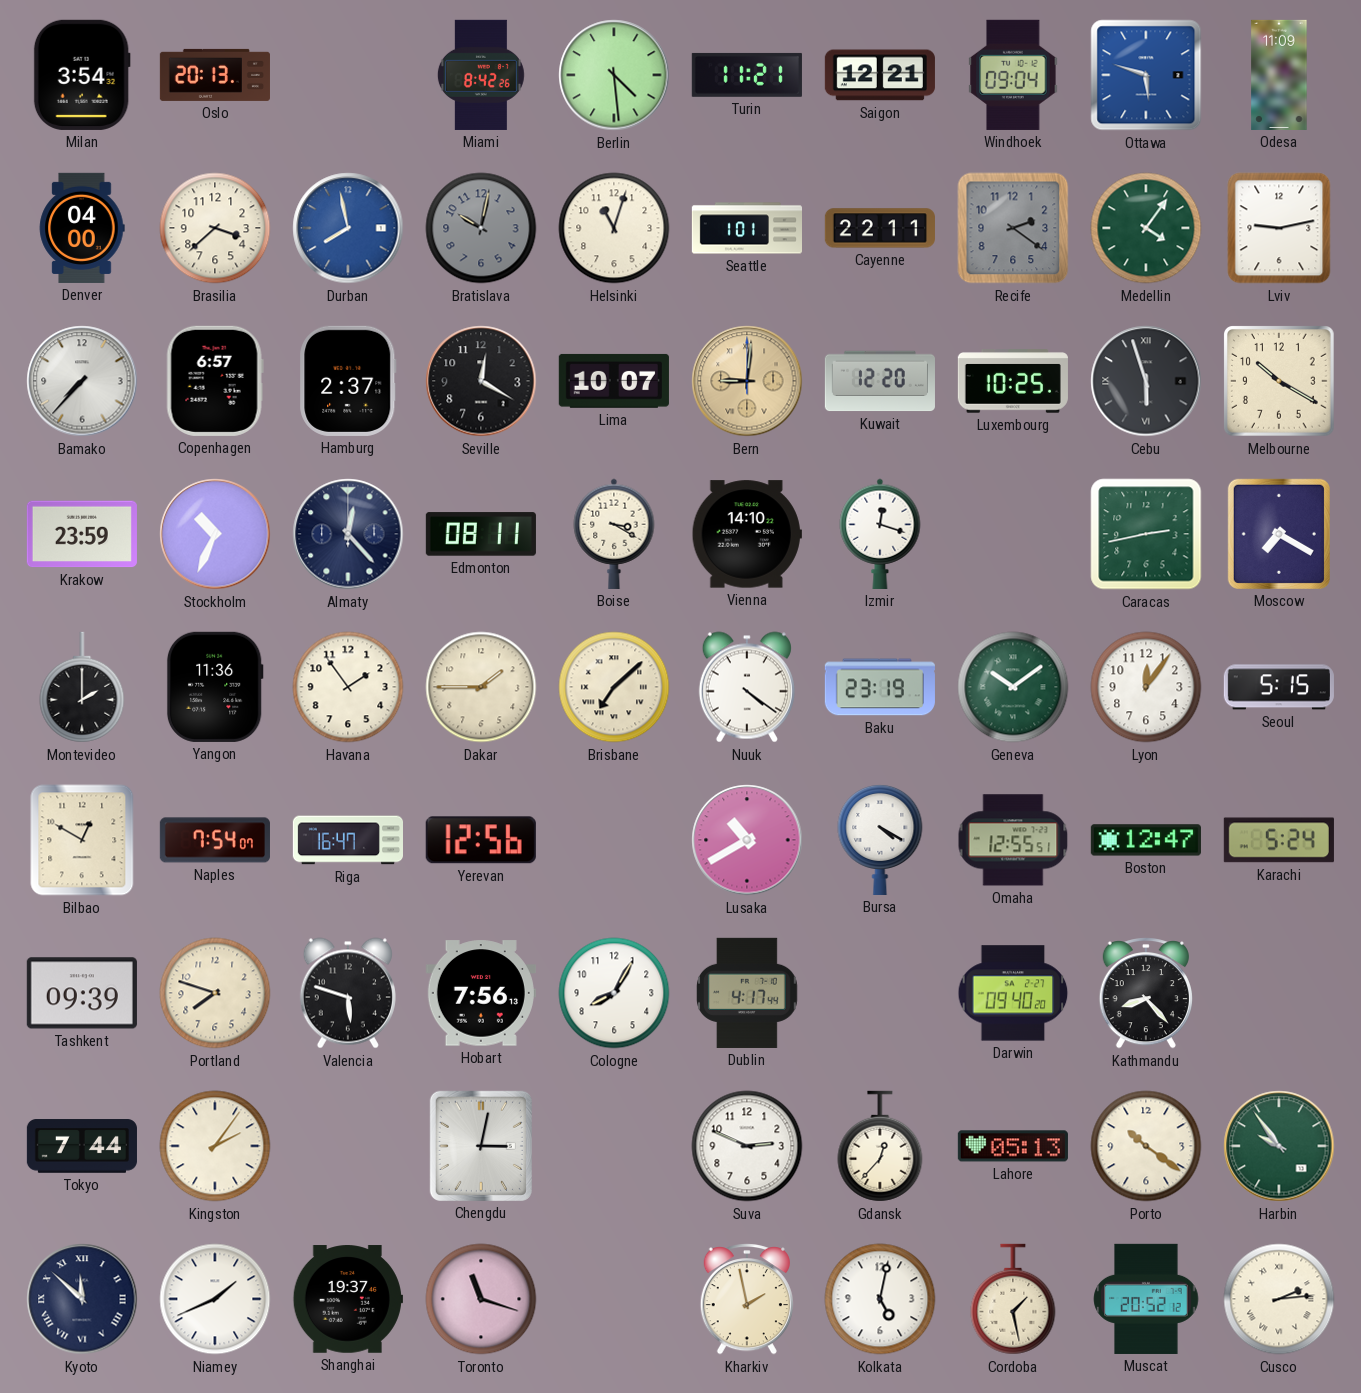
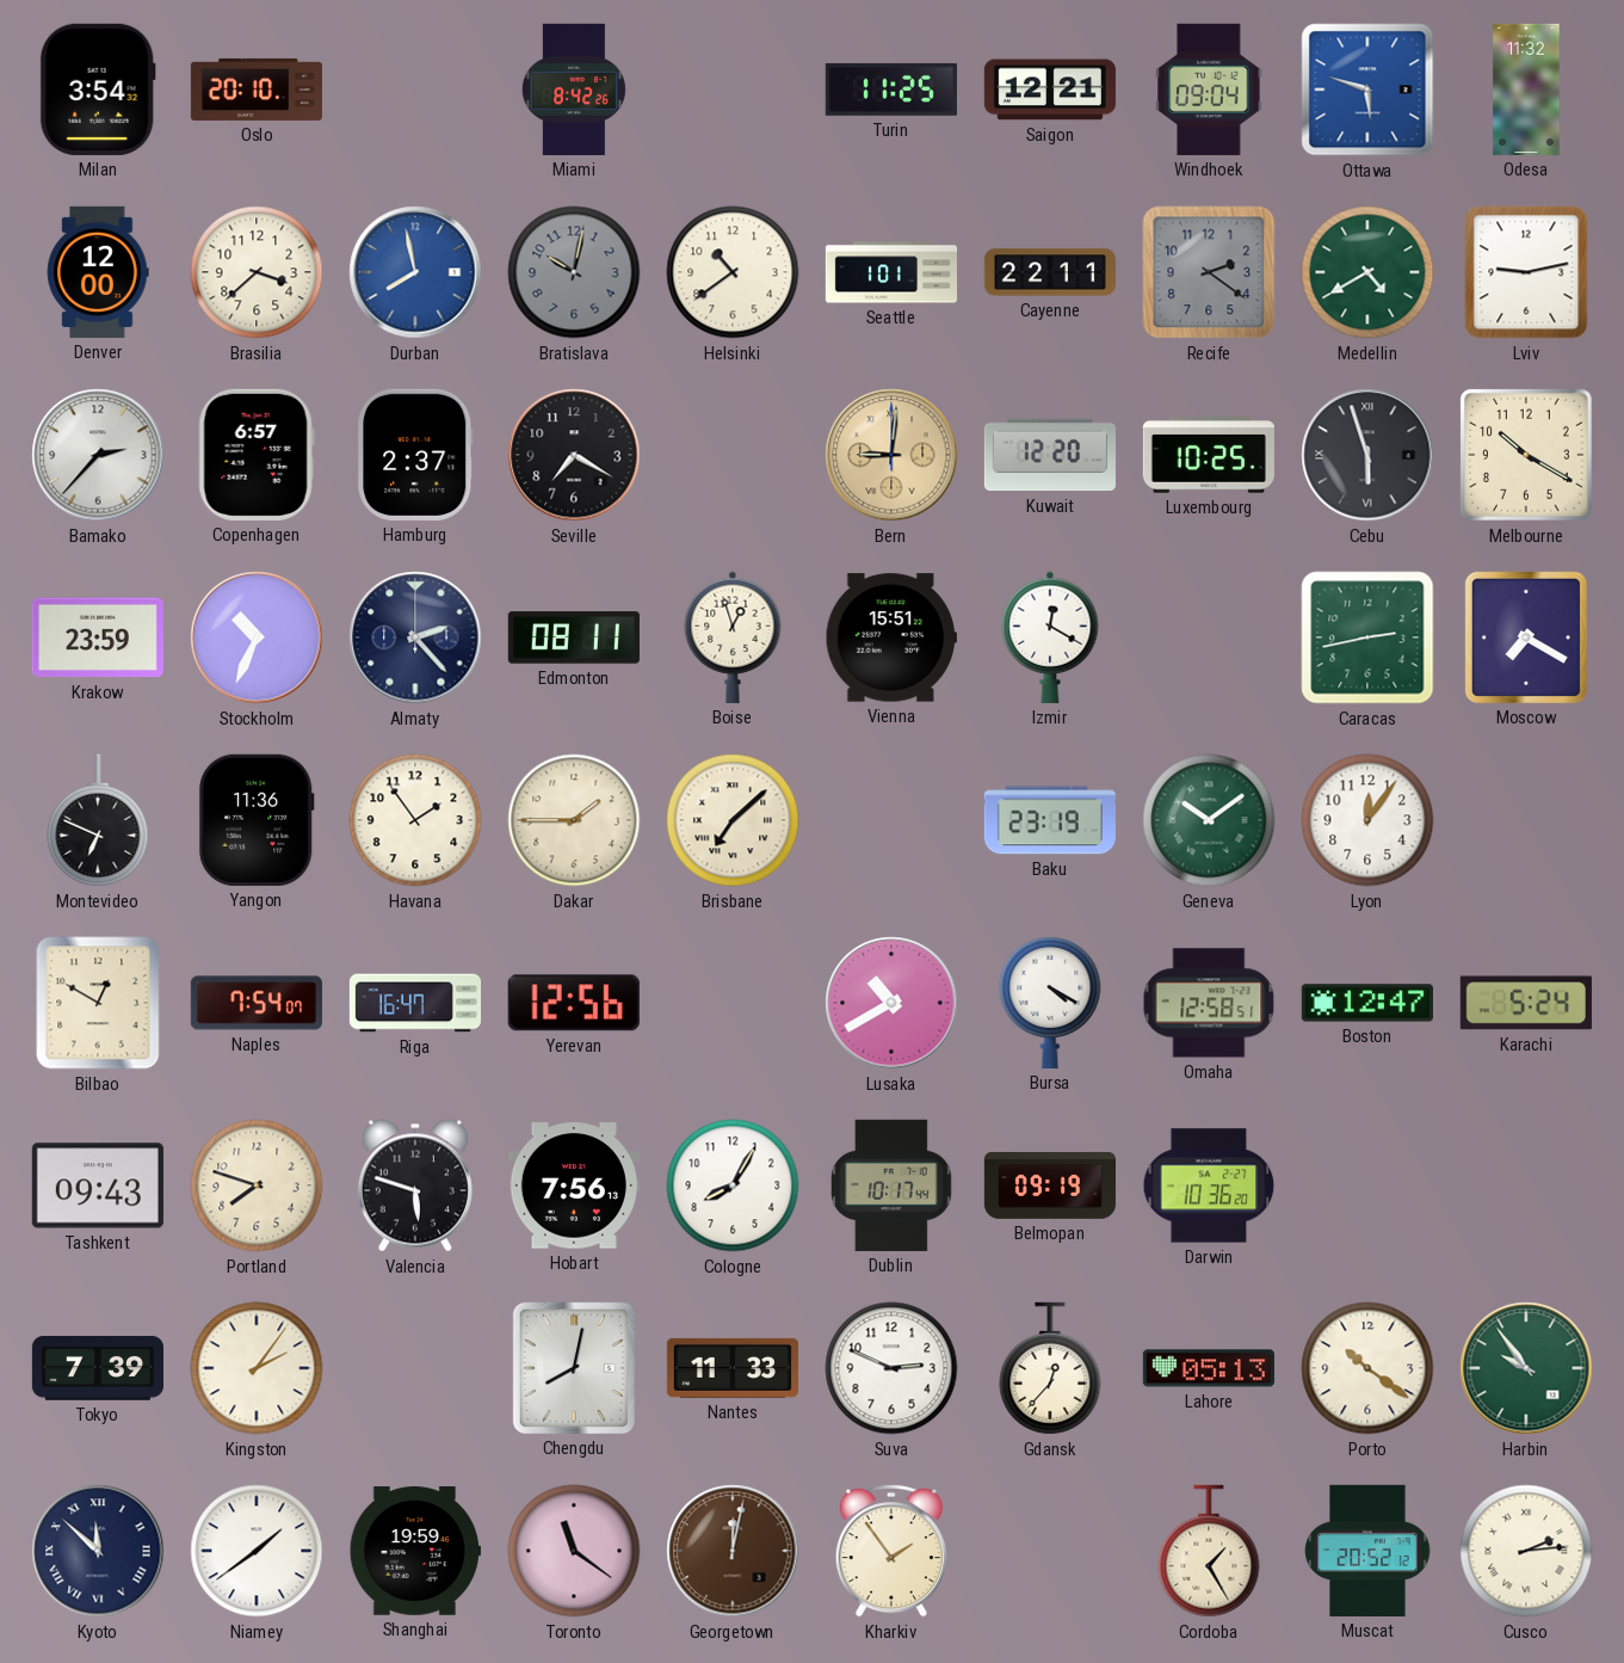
Oslo: 20:13 -> 20:10
Berlin: 4:29 -> none
Turin: 11:21 -> 11:25
Odesa: 11:09 -> 11:32
Denver: 04:00 -> 12:00
Helsinki: 11:03 -> 10:39
Medellin: 4:06 -> 4:40
Bamako: 7:37 -> 2:37
Seville: 12:20 -> 7:20
Lima: 10:07 -> none
Almaty: 12:23 -> 2:23
Boise: 3:20 -> 12:57
Vienna: 14:10 -> 15:51
Izmir: 12:18 -> 12:20
Montevideo: 2:00 -> 6:49
Nuuk: 4:21 -> none
Seoul: 5:15 -> none
Omaha: 12:55 -> 12:58
Tashkent: 09:39 -> 09:43
Dublin: 4:17 -> 10:17
Belmopan: none -> 09:19
Darwin: 09:40 -> 10:36
Kathmandu: 8:23 -> none
Tokyo: 7:44 -> 7:39
Chengdu: 3:02 -> 8:02
Nantes: none -> 11:33
Niamey: 1:41 -> 1:39
Shanghai: 19:37 -> 19:59
Toronto: 11:18 -> 11:21
Georgetown: none -> 12:02
Kharkiv: 1:58 -> 1:54
Kolkata: 5:02 -> none
Cordoba: 1:28 -> 1:25
